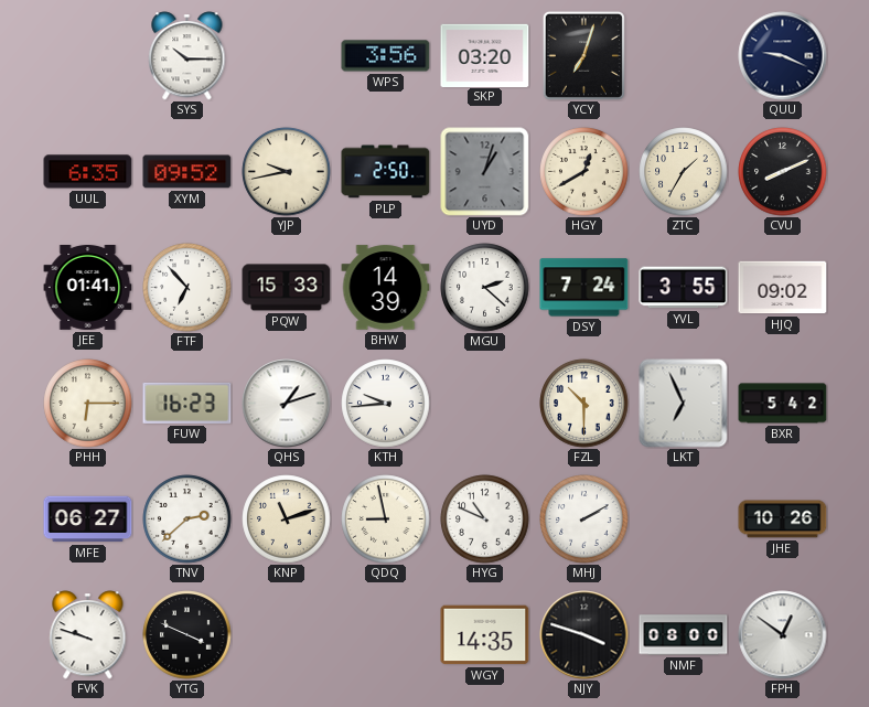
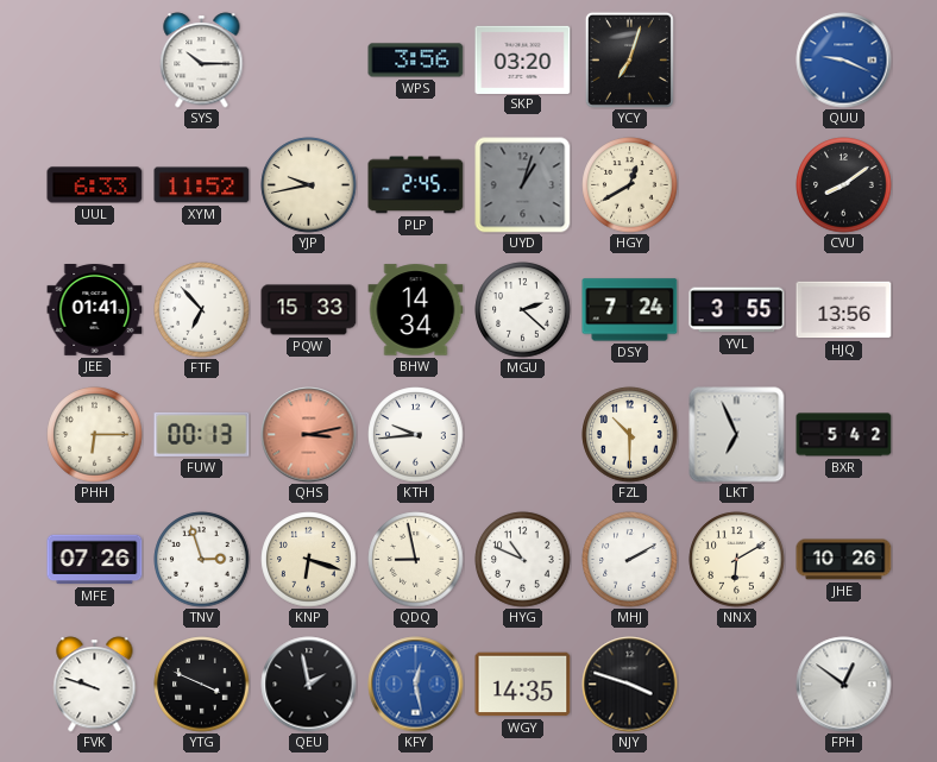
QUU dial: navy -> blue
UUL: 6:35 -> 6:33
XYM: 09:52 -> 11:52
PLP: 2:50 -> 2:45
ZTC: 1:35 -> none
CVU: 8:11 -> 8:09
BHW: 14:39 -> 14:34
HJQ: 09:02 -> 13:56
FUW: 16:23 -> 00:13
QHS: 1:12 -> 3:13
QHS dial: white -> salmon
MFE: 06:27 -> 07:26
TNV: 2:38 -> 2:57
KNP: 11:12 -> 6:18
NNX: none -> 6:10
QEU: none -> 1:58
KFY: none -> 12:28
NMF: 08:00 -> none
